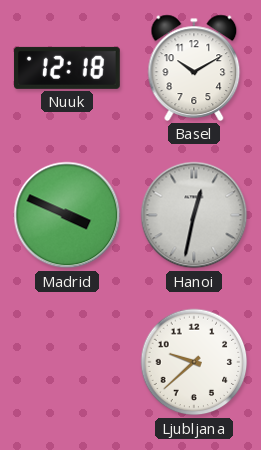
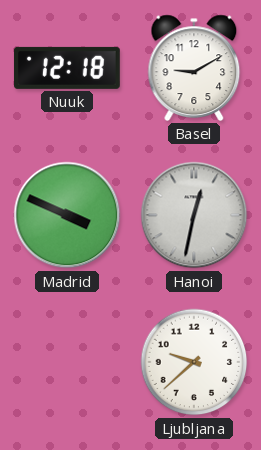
Basel: 10:10 -> 9:10
